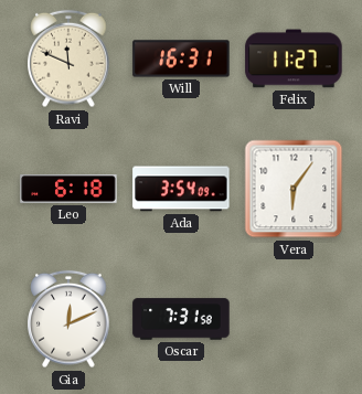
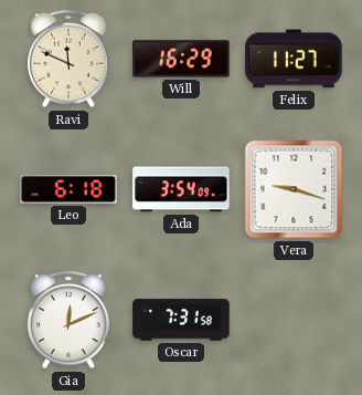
Will: 16:31 -> 16:29
Vera: 6:06 -> 9:18
